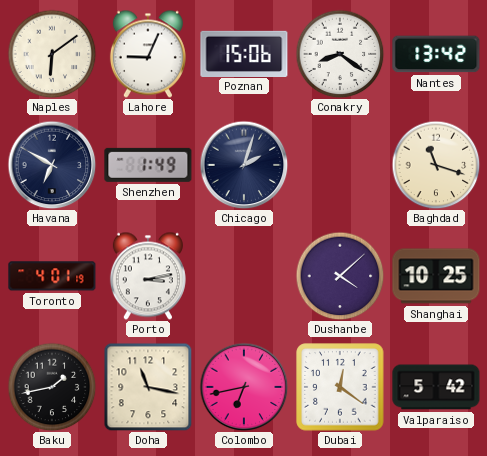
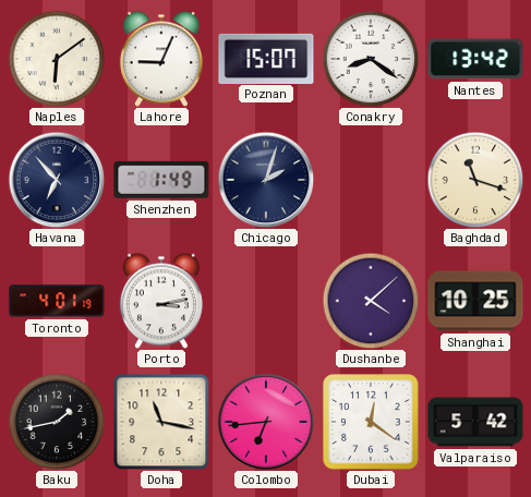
Poznan: 15:06 -> 15:07
Havana: 6:50 -> 6:53
Colombo: 6:43 -> 6:44
